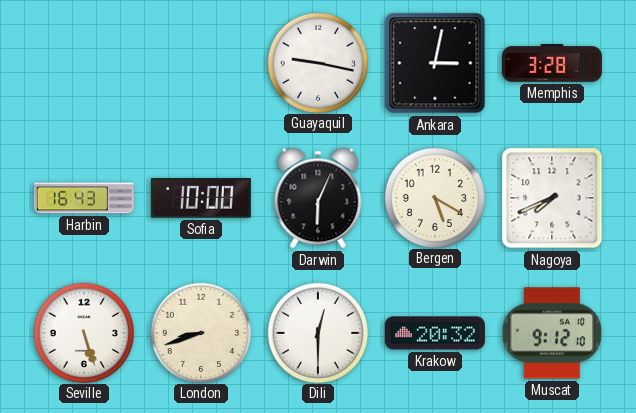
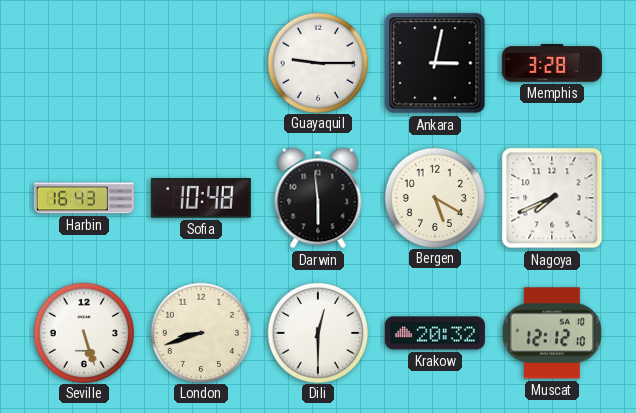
Guayaquil: 9:17 -> 9:15
Sofia: 10:00 -> 10:48
Darwin: 6:04 -> 5:59
Muscat: 9:12 -> 12:12
